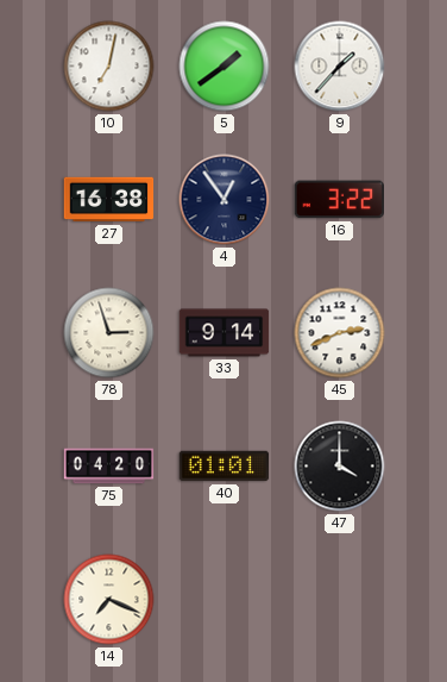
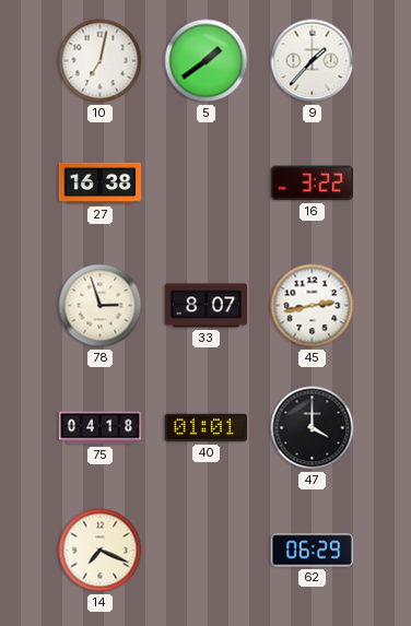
4: 12:54 -> none
33: 9:14 -> 8:07
45: 2:41 -> 2:43
75: 04:20 -> 04:18
62: none -> 06:29
